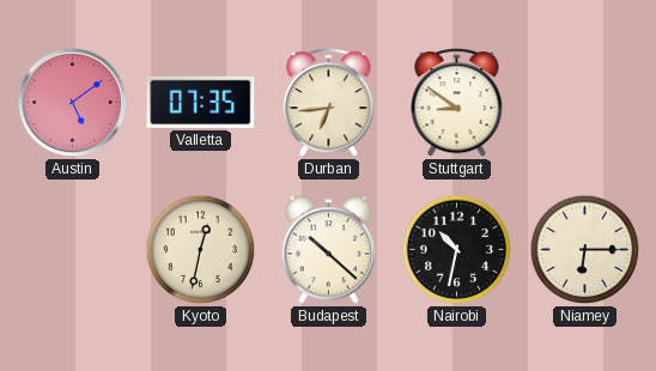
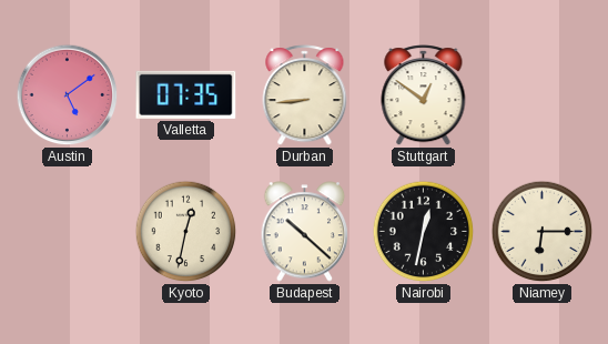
Durban: 6:44 -> 8:44
Stuttgart: 8:51 -> 12:51
Nairobi: 10:32 -> 12:32
